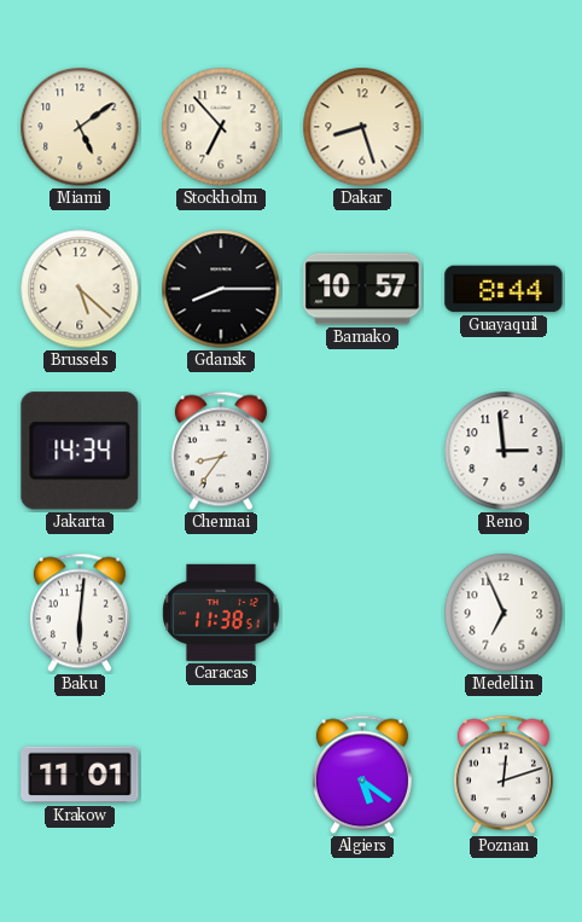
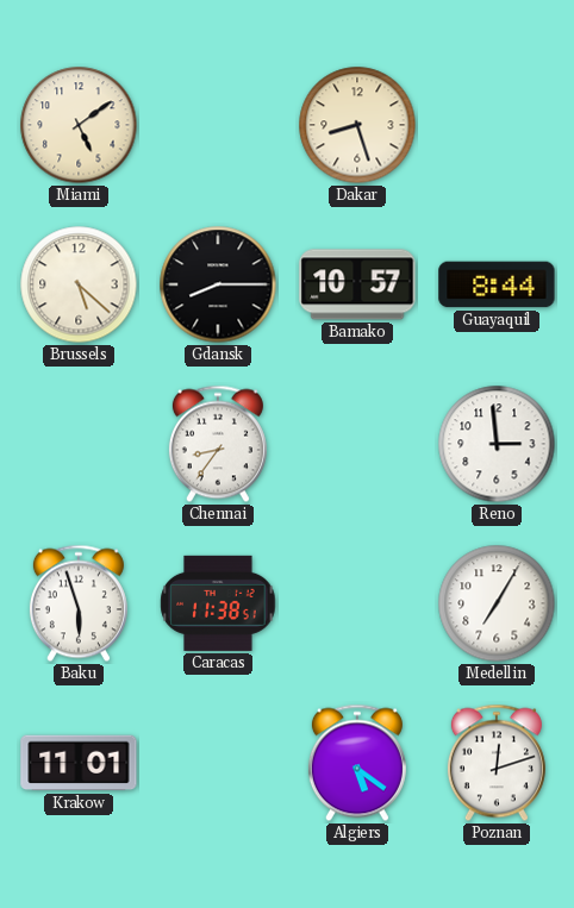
Stockholm: 6:53 -> none
Jakarta: 14:34 -> none
Baku: 6:01 -> 5:57
Medellin: 6:56 -> 7:05
